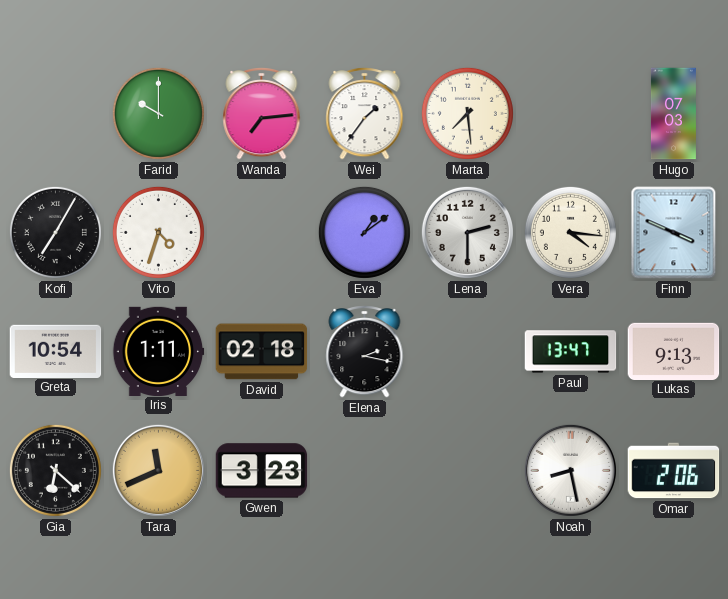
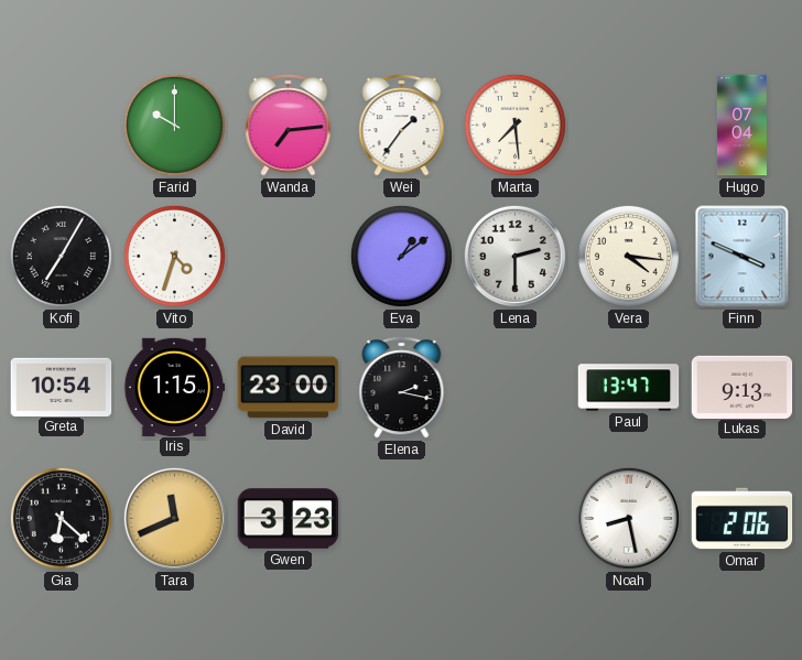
Hugo: 07:03 -> 07:04
Iris: 1:11 -> 1:15
David: 02:18 -> 23:00
